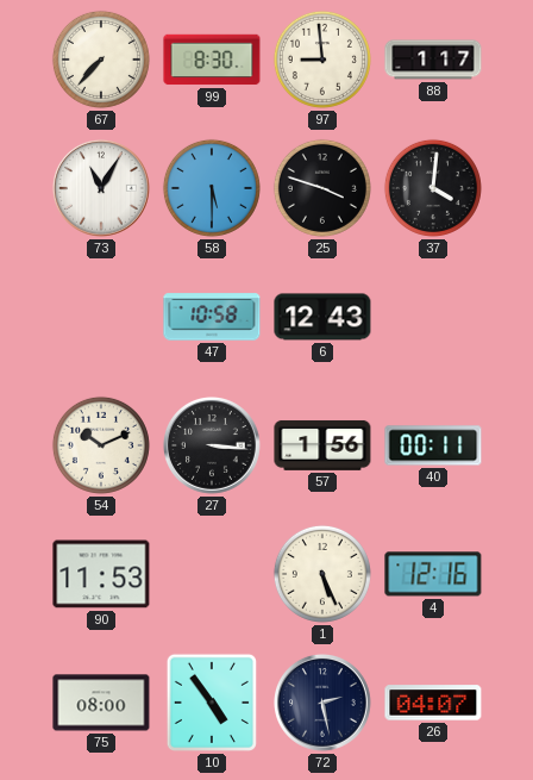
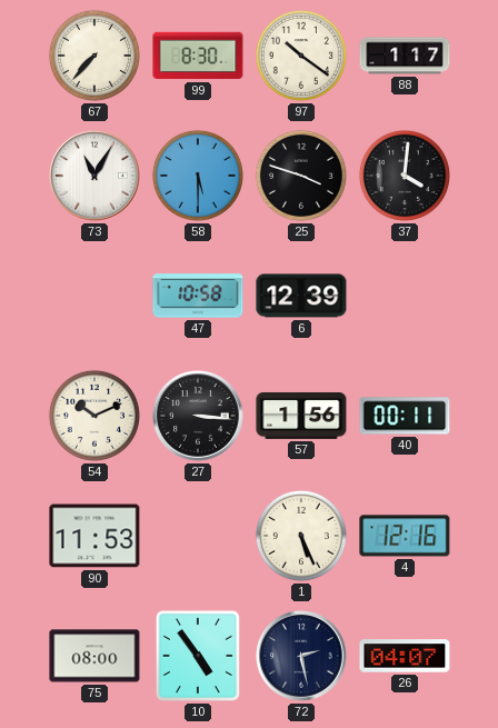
97: 8:59 -> 10:21
6: 12:43 -> 12:39
